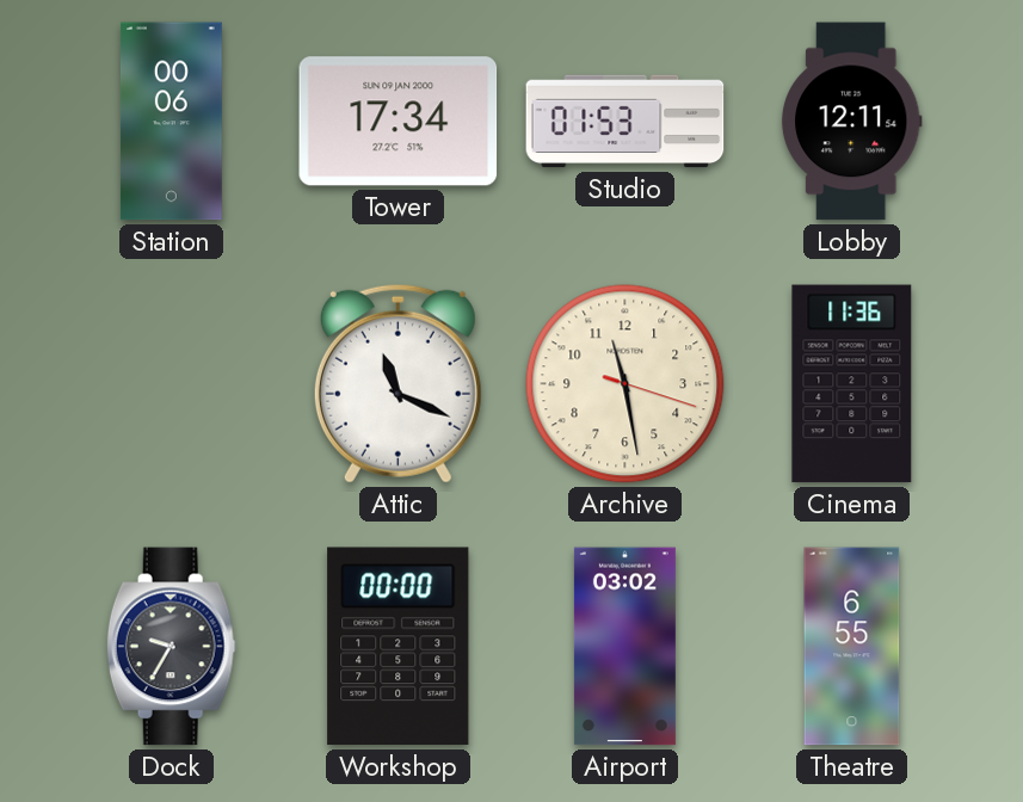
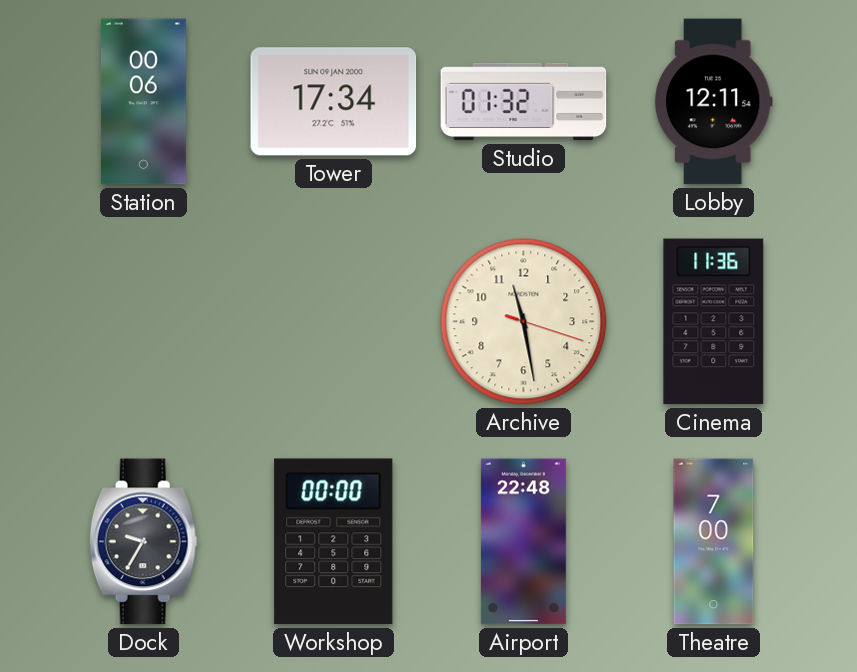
Studio: 01:53 -> 01:32
Attic: 11:19 -> none
Airport: 03:02 -> 22:48
Theatre: 6:55 -> 7:00
